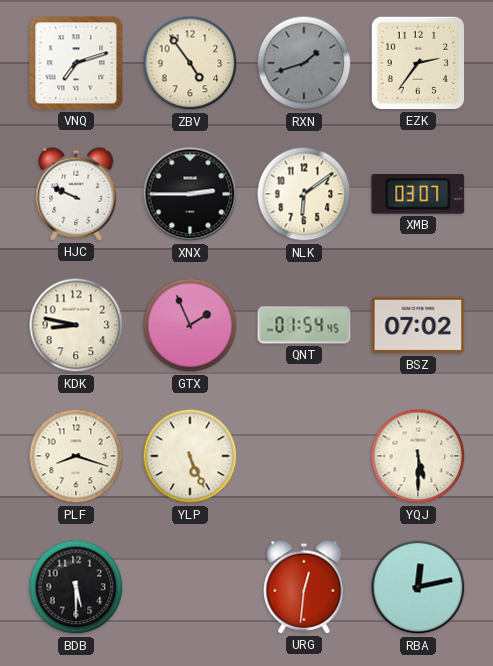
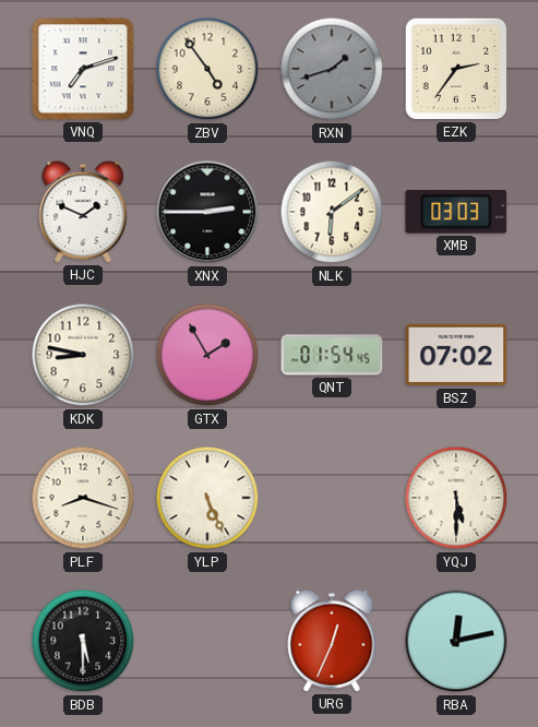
HJC: 9:49 -> 1:49
XMB: 03:07 -> 03:03
GTX: 1:56 -> 1:55
URG: 12:31 -> 12:34
